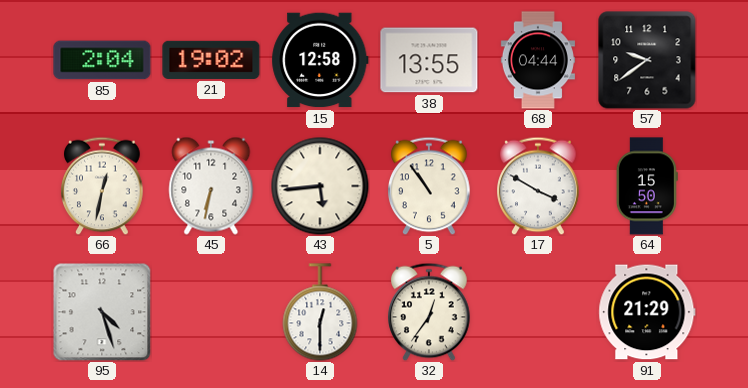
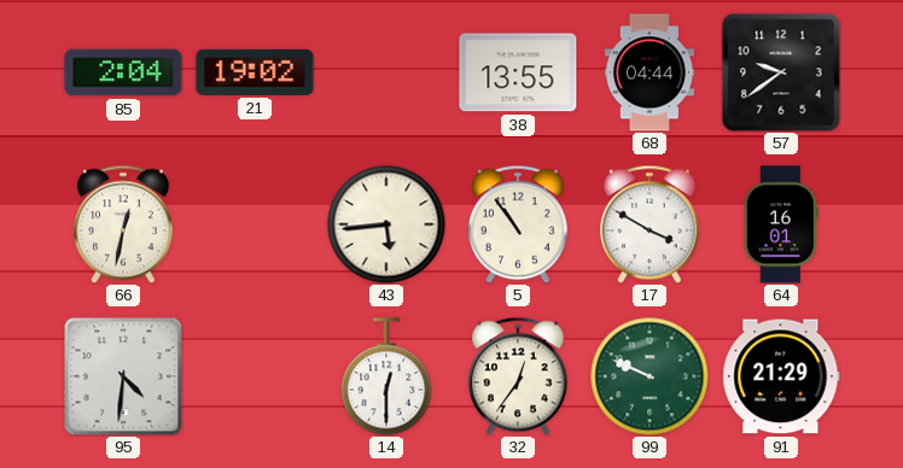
15: 12:58 -> none
45: 6:32 -> none
64: 15:50 -> 16:01
95: 4:27 -> 4:31
99: none -> 9:49
